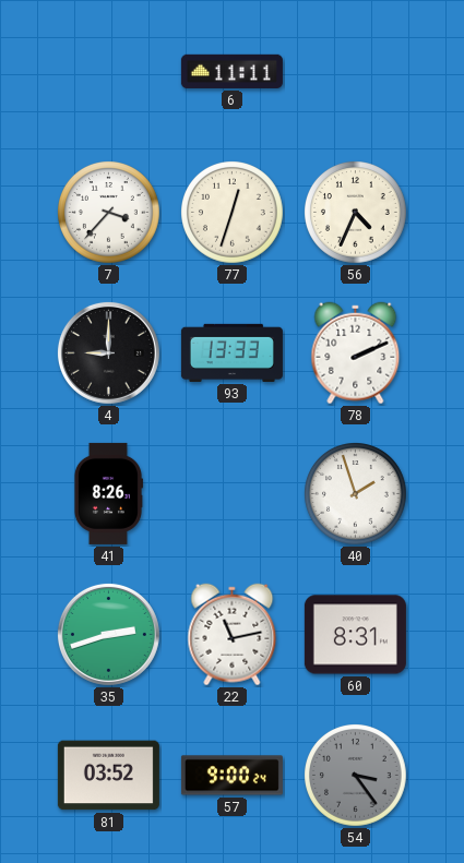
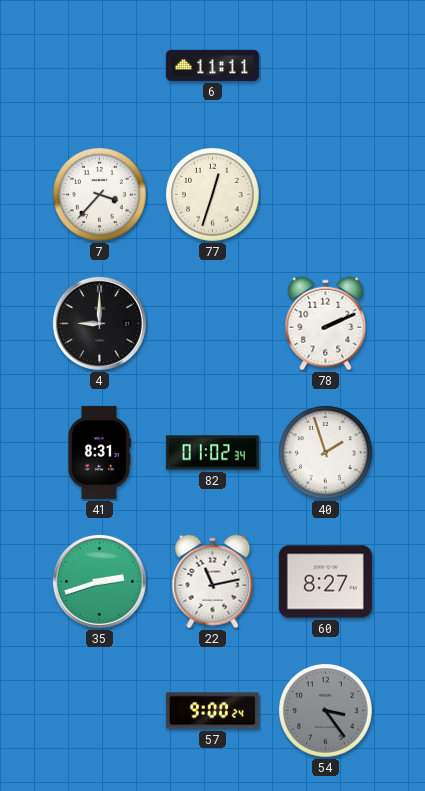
56: 4:34 -> none
93: 13:33 -> none
41: 8:26 -> 8:31
82: none -> 01:02
60: 8:31 -> 8:27
81: 03:52 -> none
